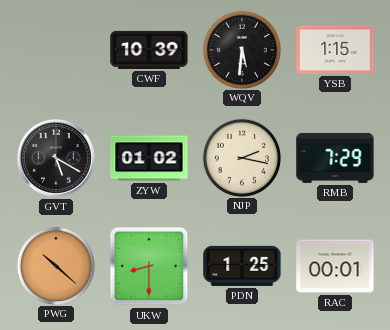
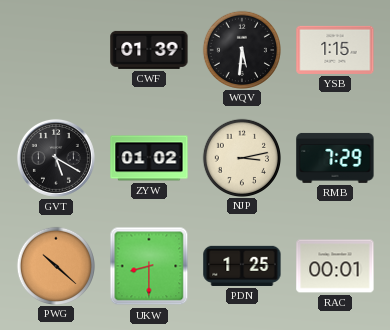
CWF: 10:39 -> 01:39
NJP: 2:17 -> 3:13
